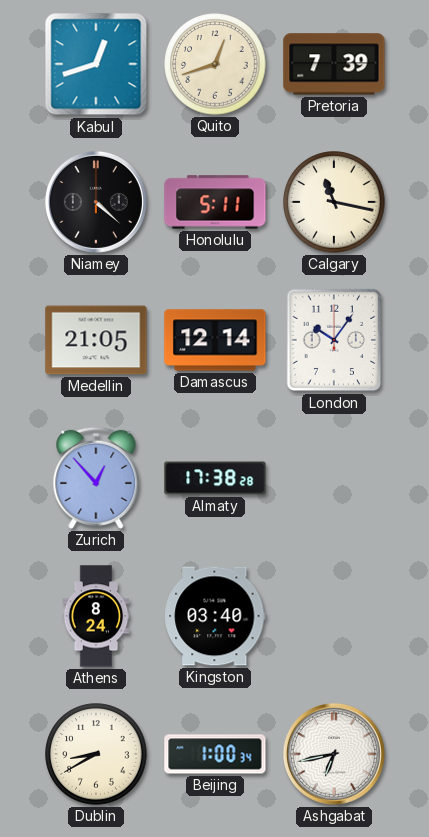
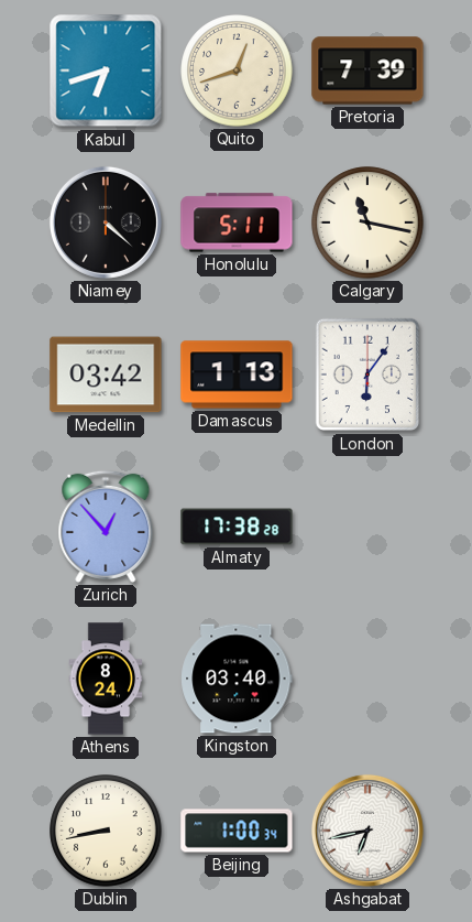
Kabul: 12:42 -> 6:42
Medellin: 21:05 -> 03:42
Damascus: 12:14 -> 1:13
London: 10:06 -> 6:06
Dublin: 8:40 -> 8:43
